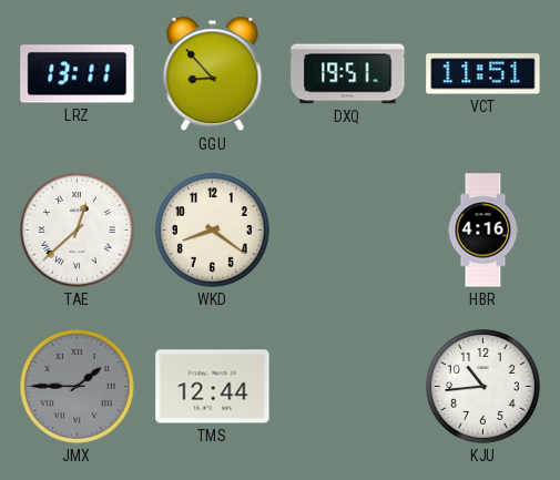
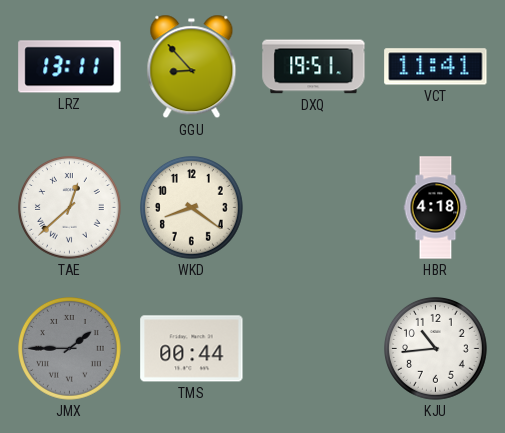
VCT: 11:51 -> 11:41
HBR: 4:16 -> 4:18
TMS: 12:44 -> 00:44
